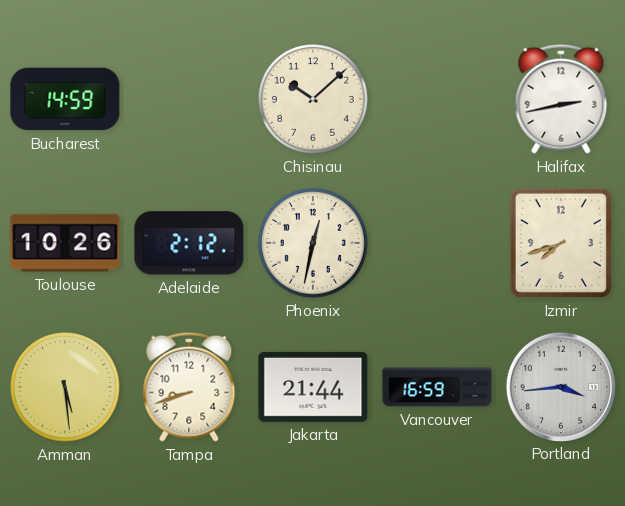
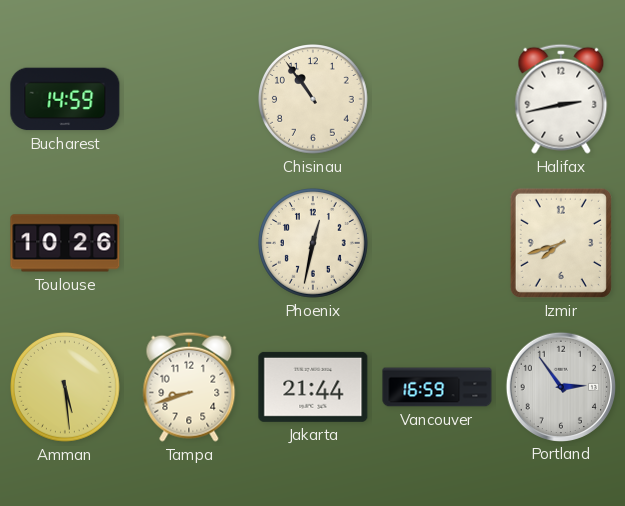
Chisinau: 10:08 -> 10:54
Adelaide: 2:12 -> none
Portland: 3:44 -> 2:54
